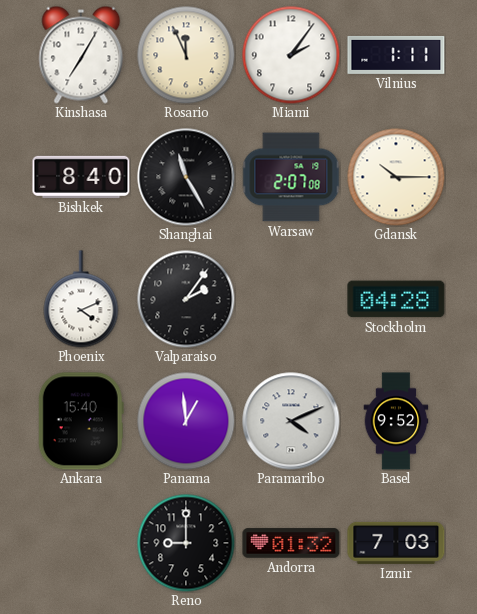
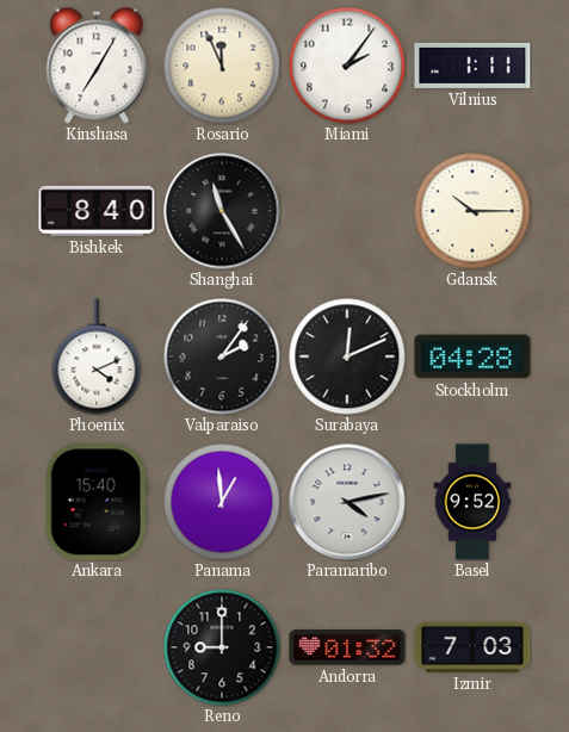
Warsaw: 2:07 -> none
Surabaya: none -> 12:11
Paramaribo: 4:11 -> 4:13
